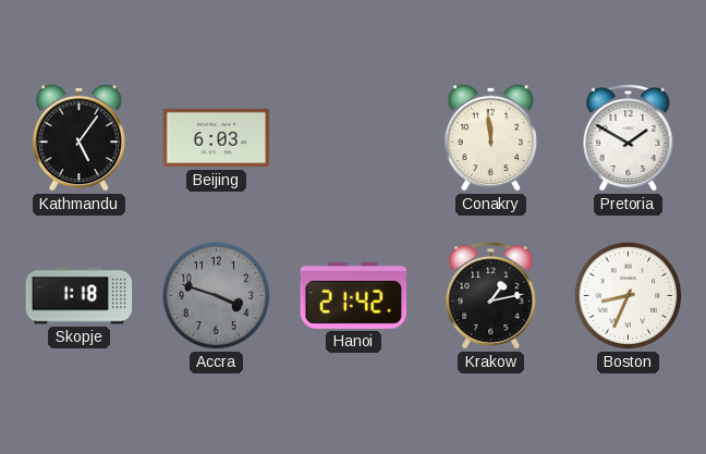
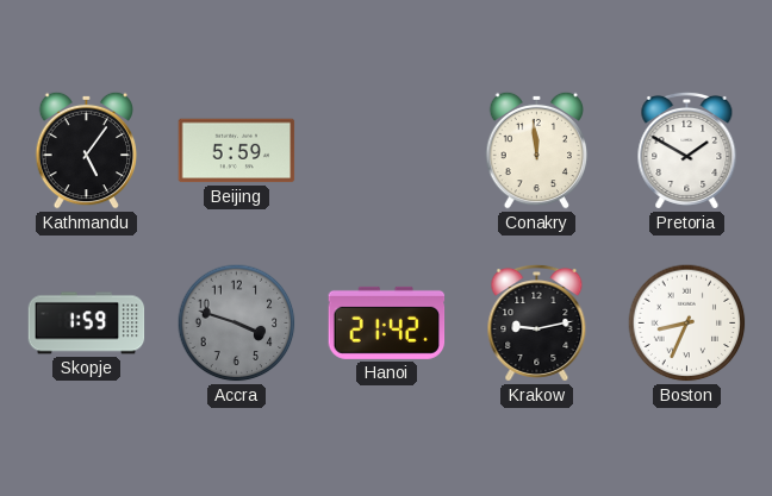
Beijing: 6:03 -> 5:59
Skopje: 1:18 -> 1:59
Krakow: 1:13 -> 9:13
